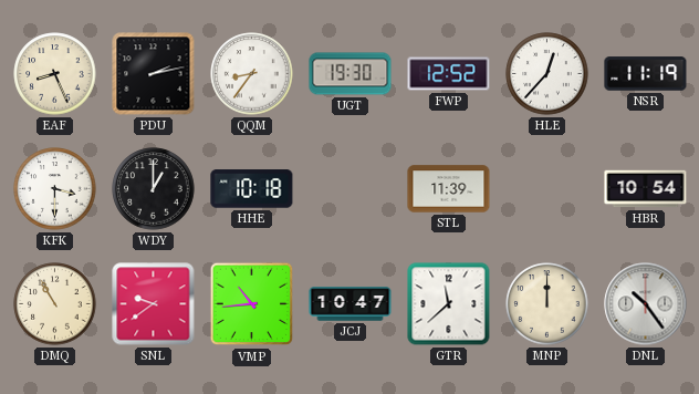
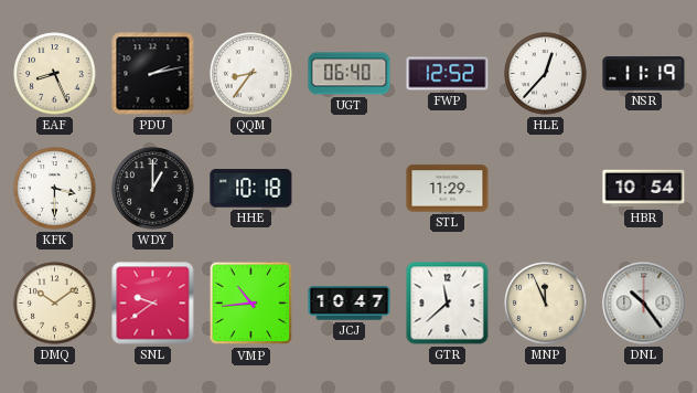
UGT: 19:30 -> 06:40
STL: 11:39 -> 11:29
DMQ: 10:55 -> 10:09
MNP: 12:00 -> 11:56
